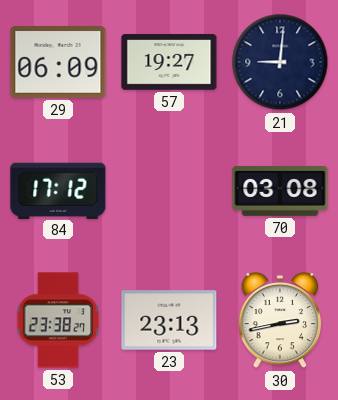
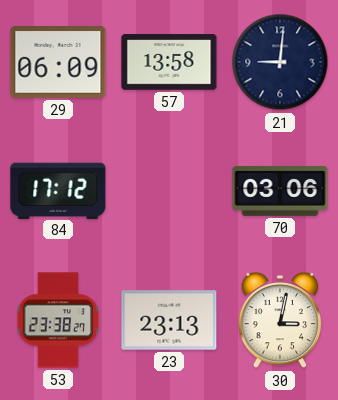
57: 19:27 -> 13:58
70: 03:08 -> 03:06
30: 2:43 -> 3:02
